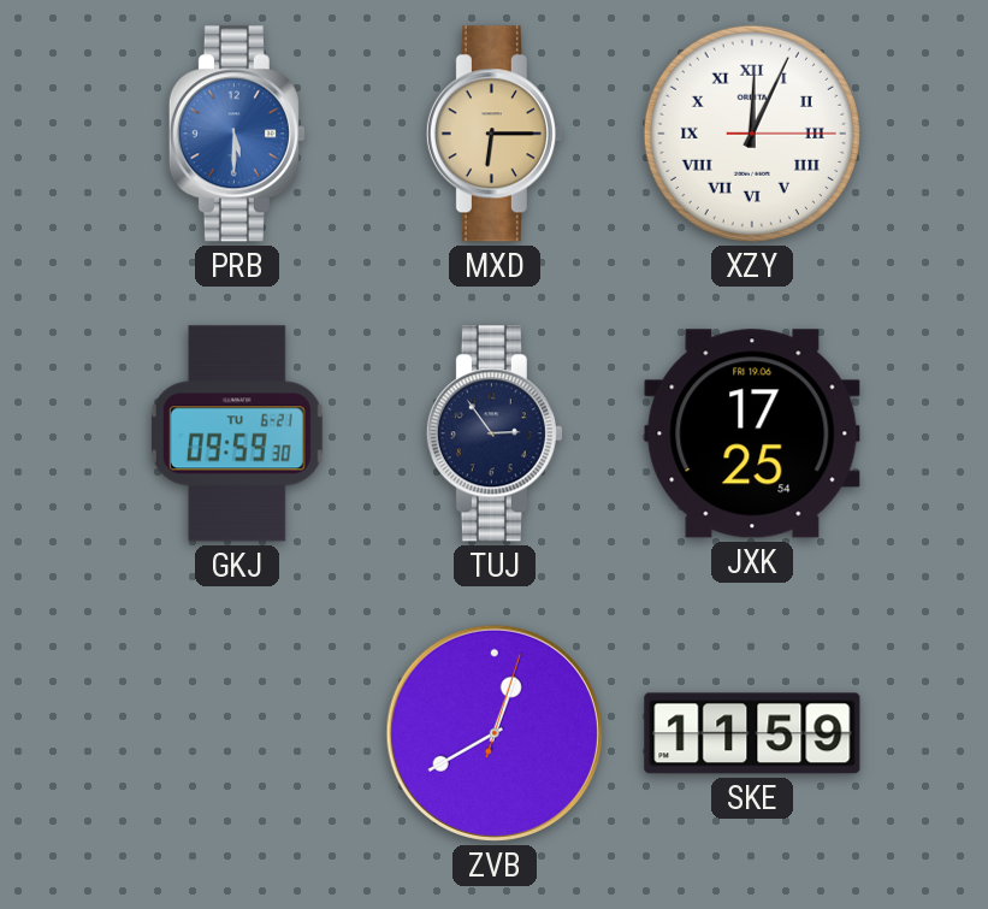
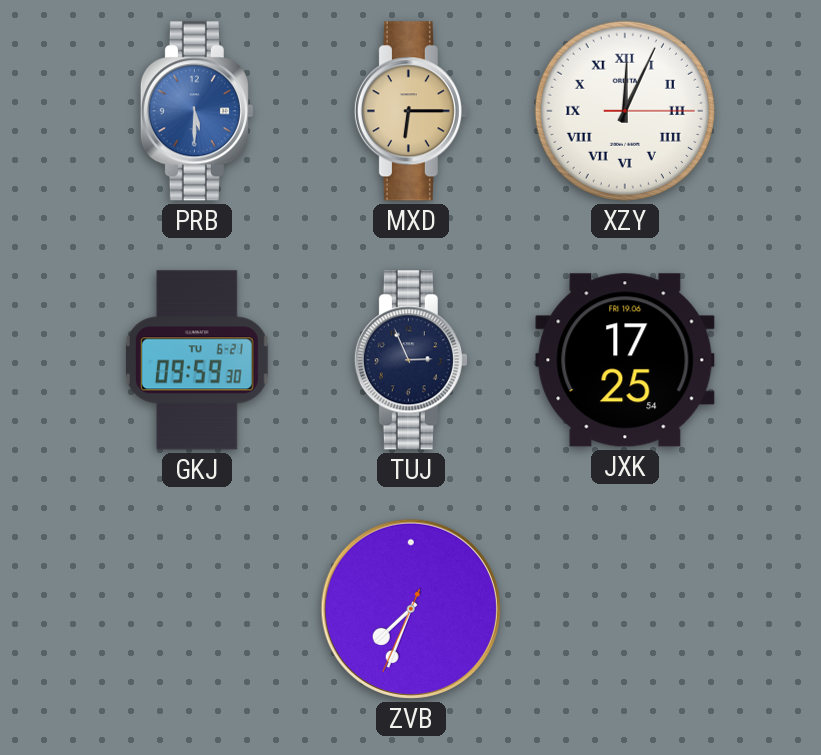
TUJ: 2:54 -> 2:56
ZVB: 12:40 -> 7:33
SKE: 11:59 -> none
